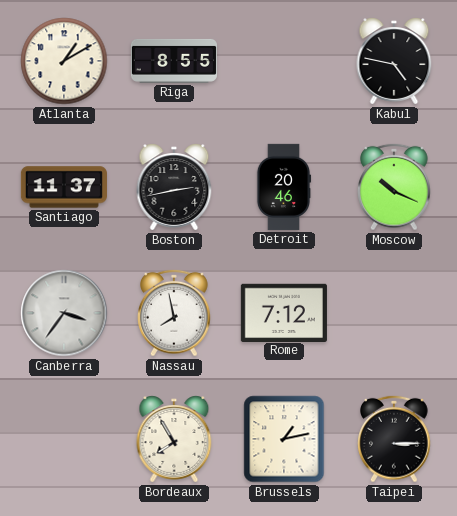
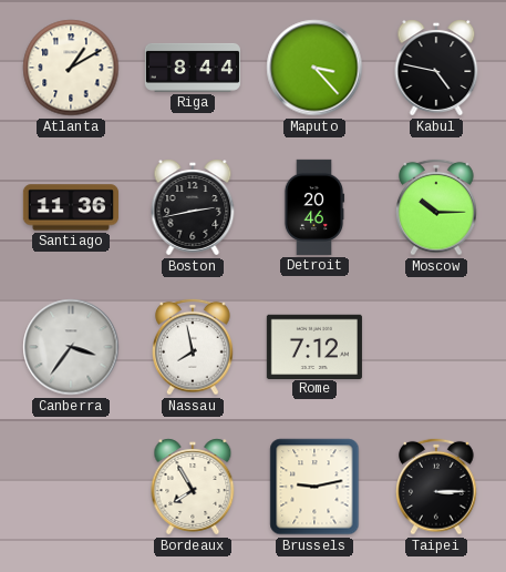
Riga: 8:55 -> 8:44
Maputo: none -> 3:23
Santiago: 11:37 -> 11:36
Moscow: 10:19 -> 10:15
Brussels: 1:13 -> 9:13
